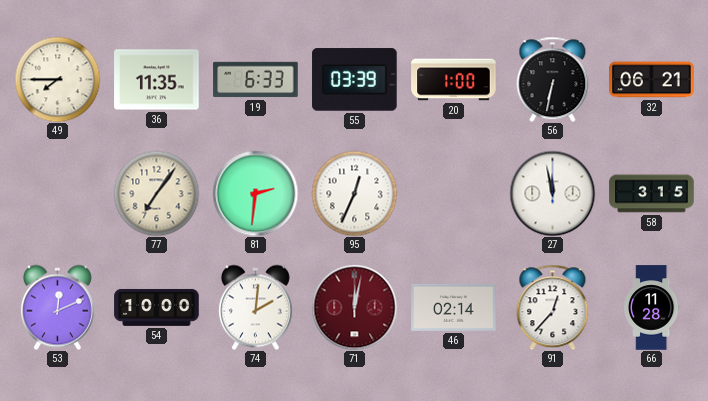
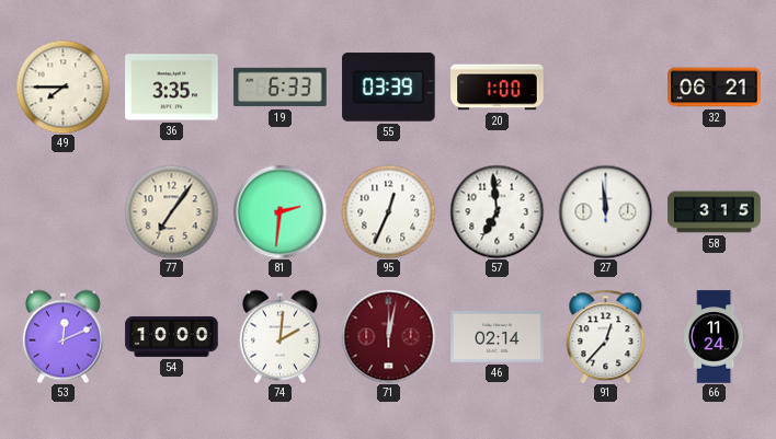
36: 11:35 -> 3:35
56: 6:32 -> none
57: none -> 6:59
27: 11:58 -> 11:59
66: 11:28 -> 11:24
